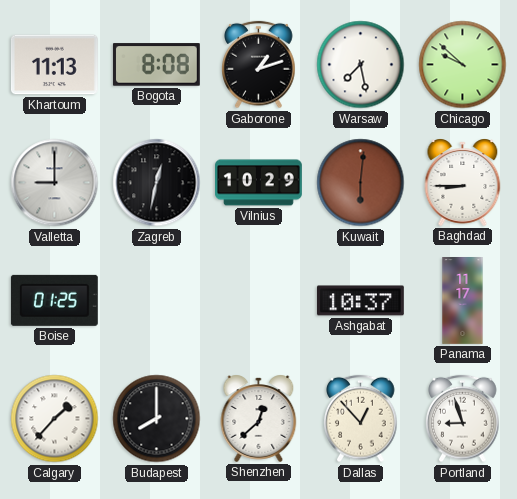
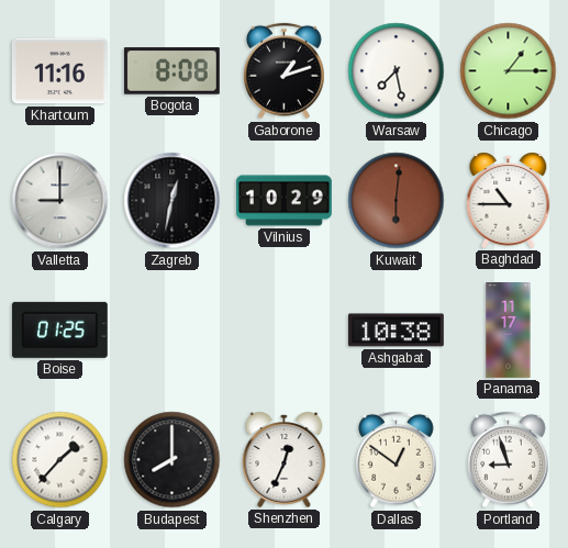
Khartoum: 11:13 -> 11:16
Chicago: 9:52 -> 1:15
Baghdad: 8:45 -> 10:45
Ashgabat: 10:37 -> 10:38
Shenzhen: 12:38 -> 12:34
Dallas: 12:53 -> 12:51
